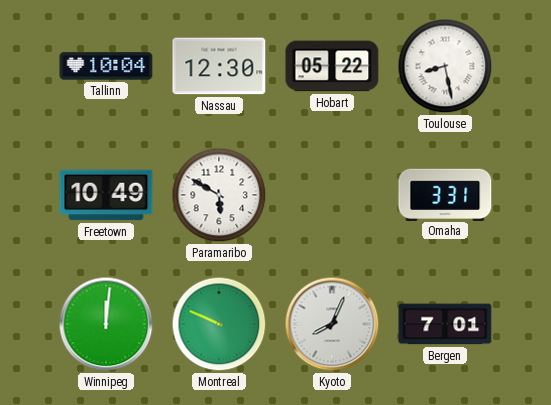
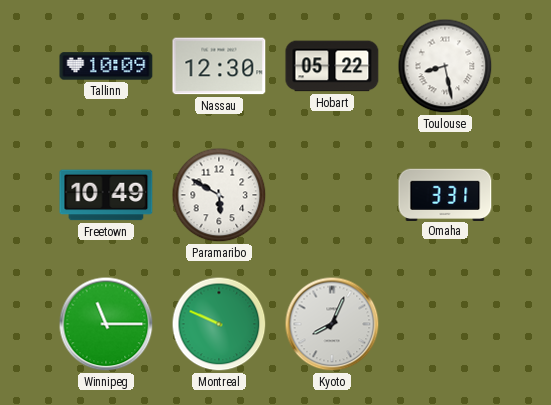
Tallinn: 10:04 -> 10:09
Winnipeg: 12:01 -> 11:15
Bergen: 7:01 -> none
